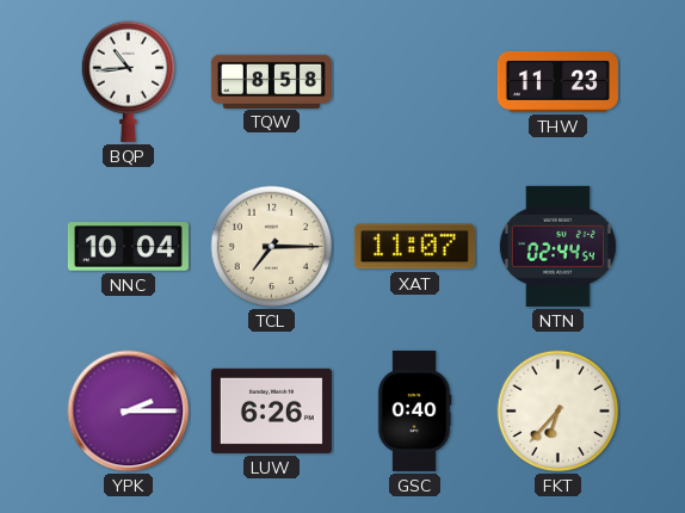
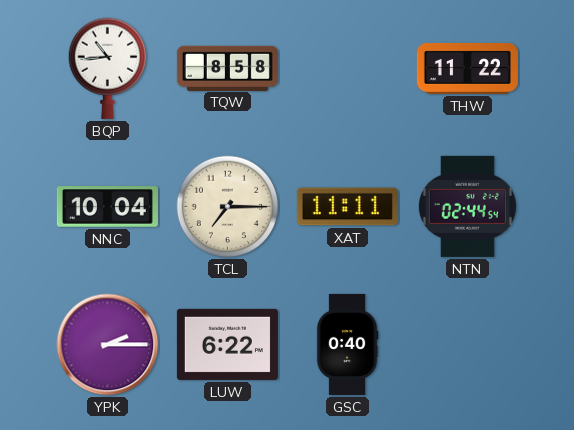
THW: 11:23 -> 11:22
XAT: 11:07 -> 11:11
LUW: 6:26 -> 6:22
FKT: 6:37 -> none
